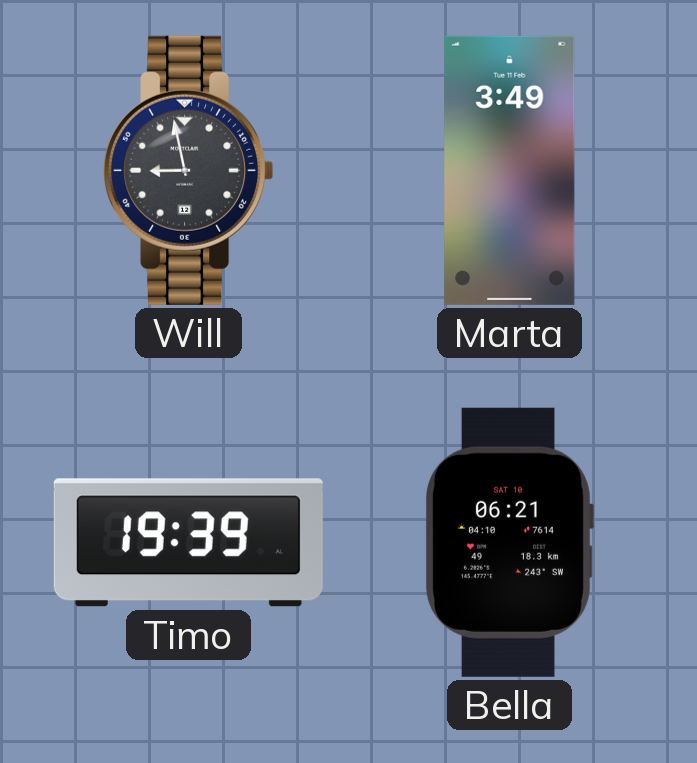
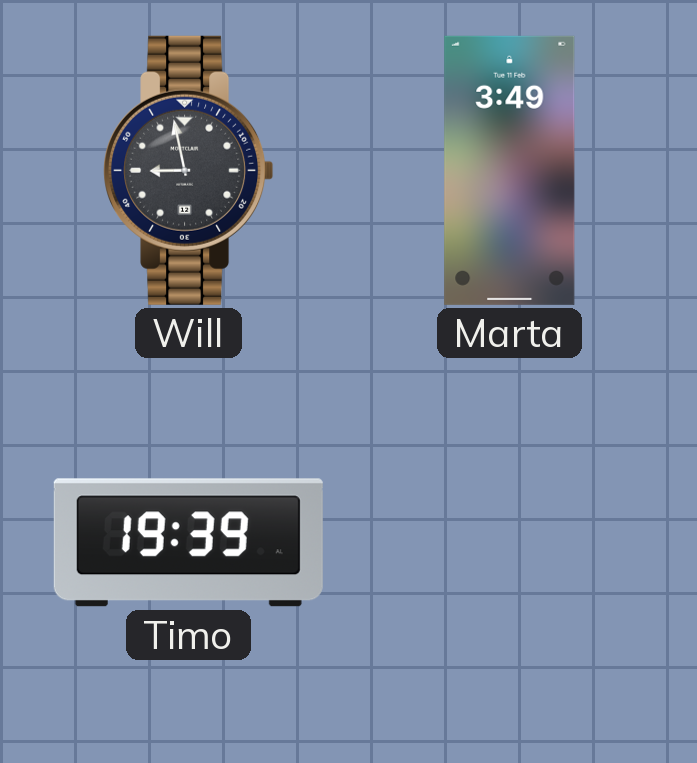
Bella: 06:21 -> none
